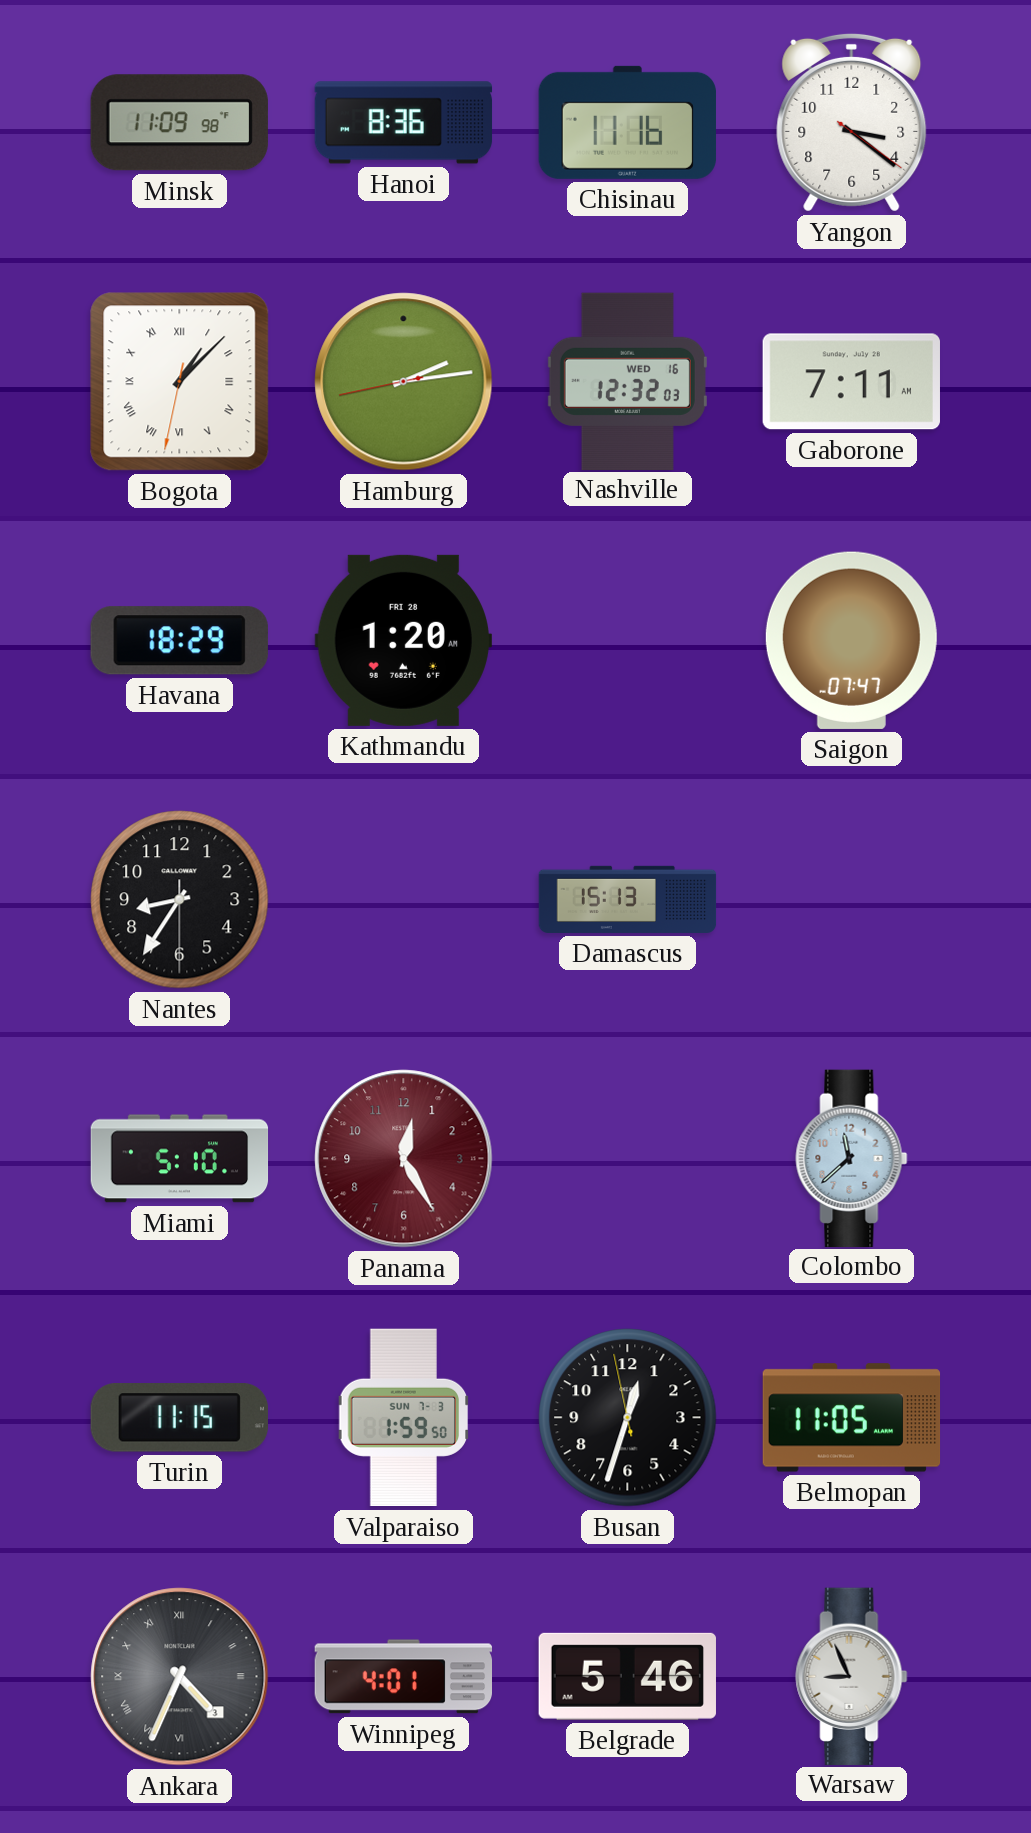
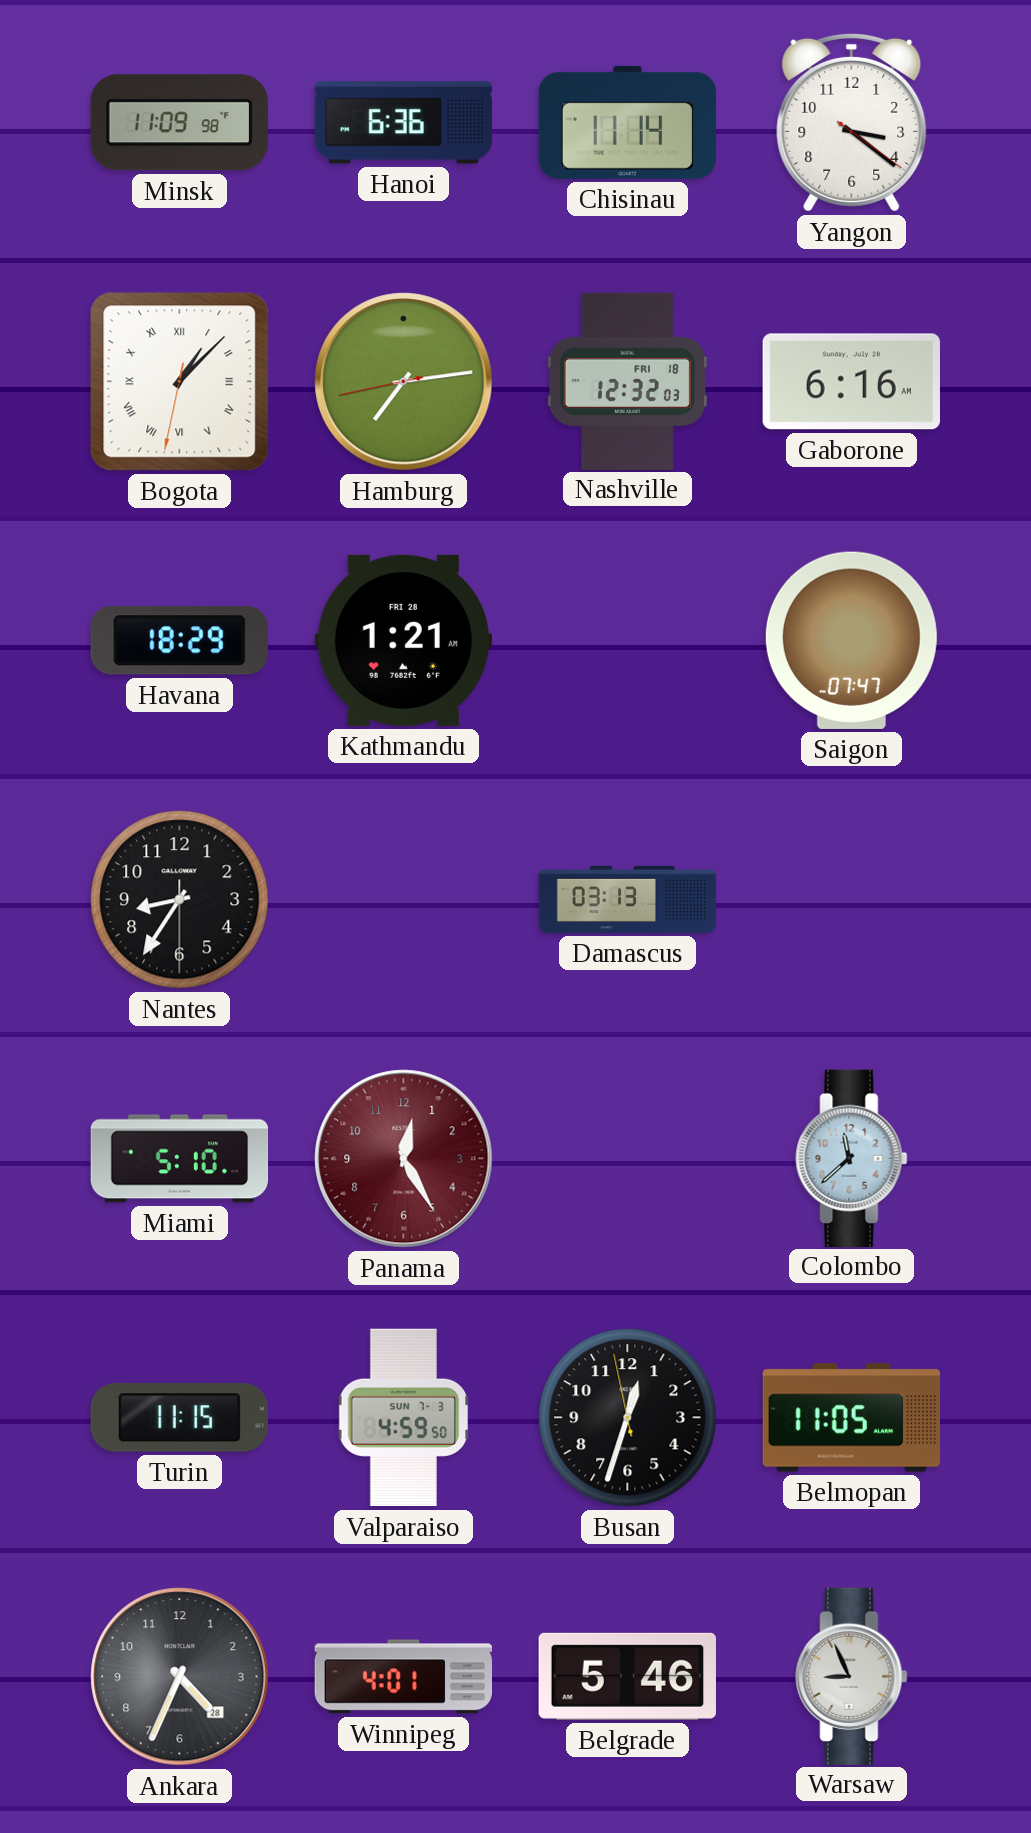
Hanoi: 8:36 -> 6:36
Chisinau: 11:16 -> 11:14
Hamburg: 2:13 -> 7:13
Nashville date: WED 16 -> FRI 18
Gaborone: 7:11 -> 6:16
Kathmandu: 1:20 -> 1:21
Damascus: 15:13 -> 03:13
Valparaiso: 1:59 -> 4:59
Ankara date: 3 -> 28
Ankara numerals: Roman -> Arabic
